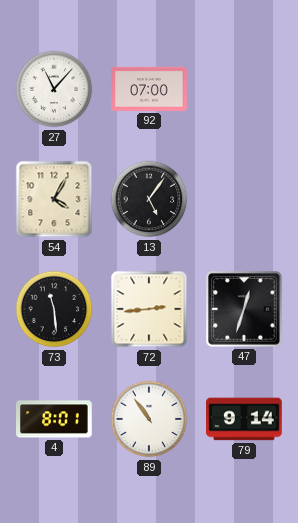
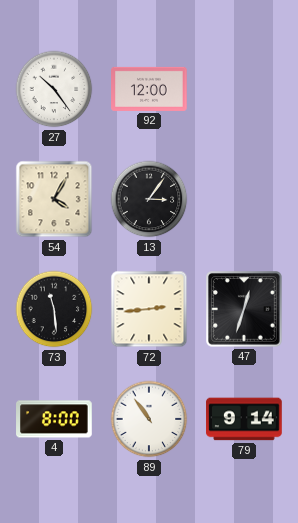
27: 11:07 -> 10:24
92: 07:00 -> 12:00
13: 5:06 -> 3:06
4: 8:01 -> 8:00
